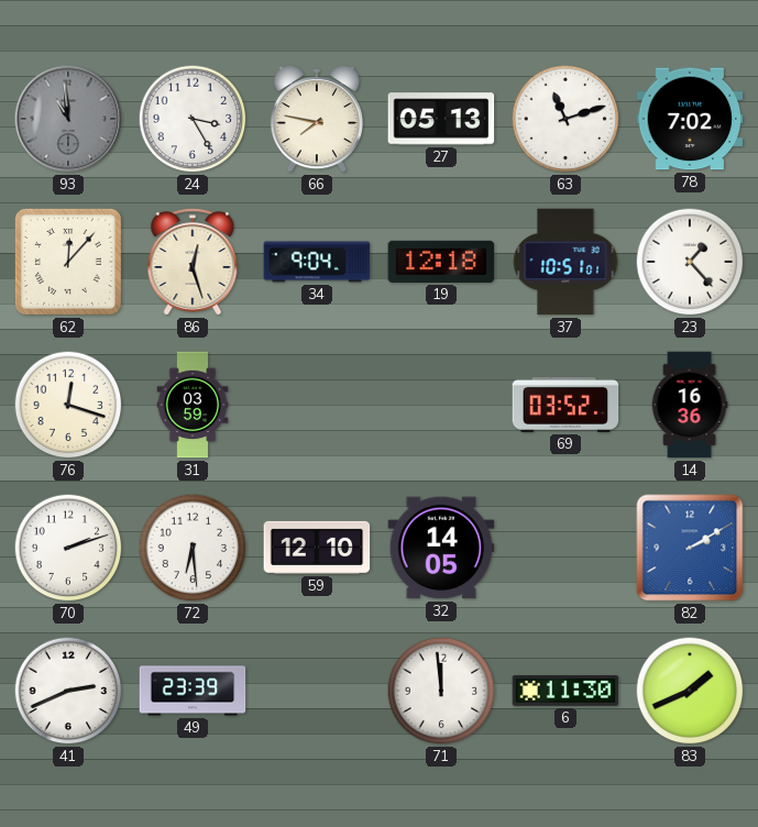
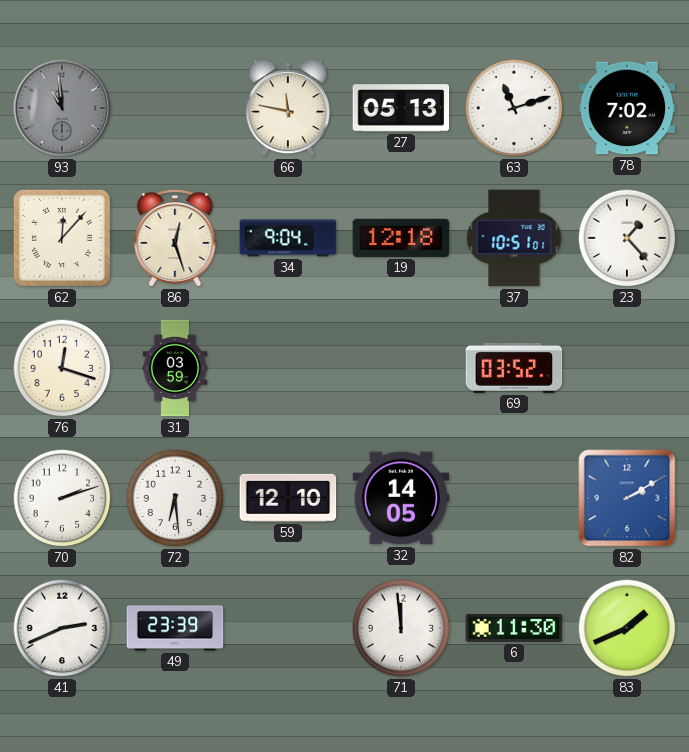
24: 3:25 -> none
66: 7:47 -> 11:47
14: 16:36 -> none
